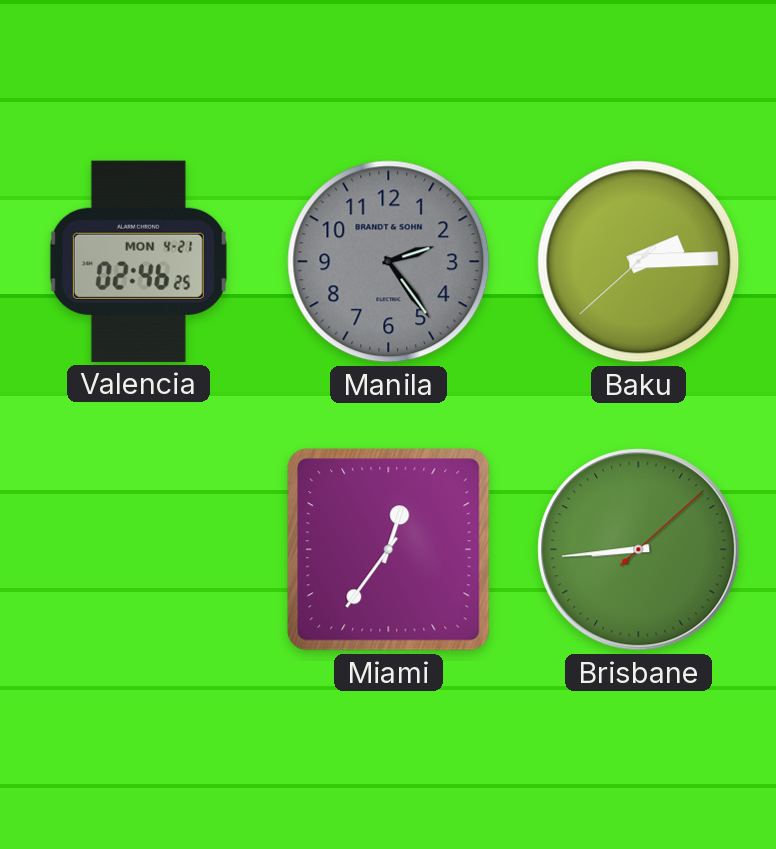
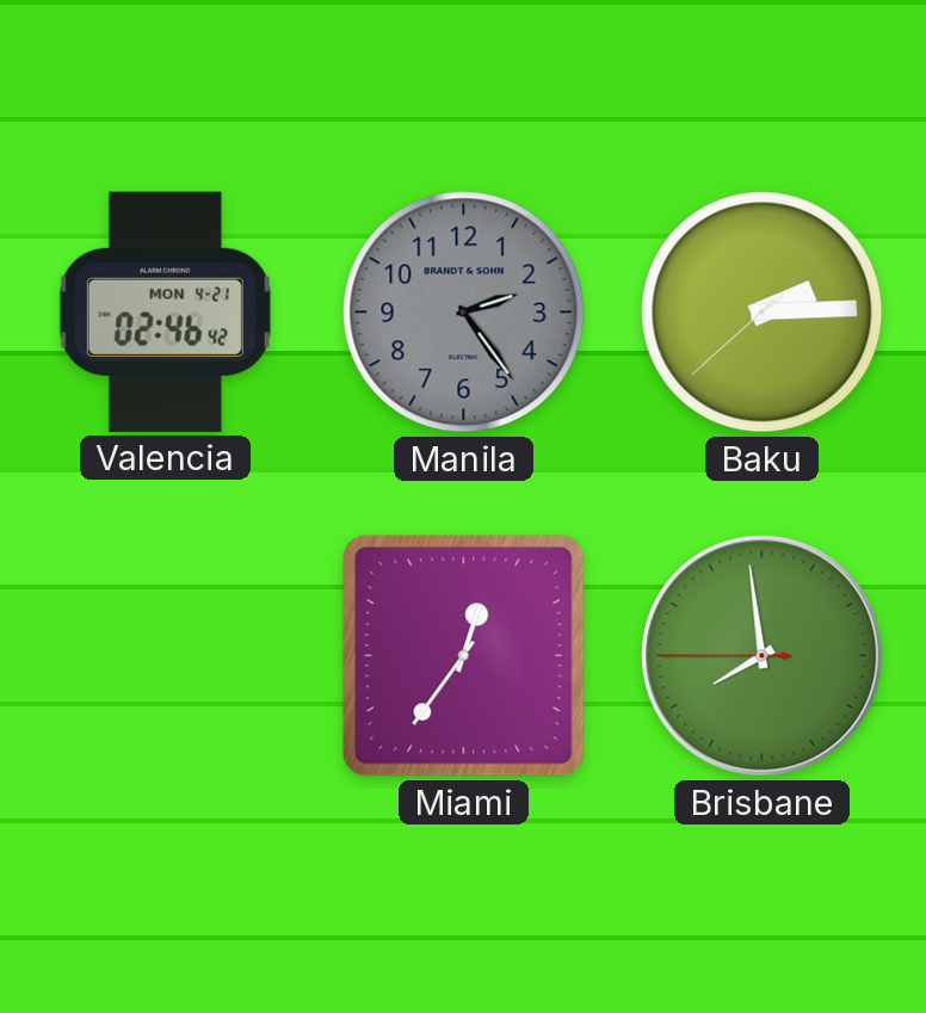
Valencia: 02:46:25 -> 02:46:42
Brisbane: 8:44 -> 7:58
